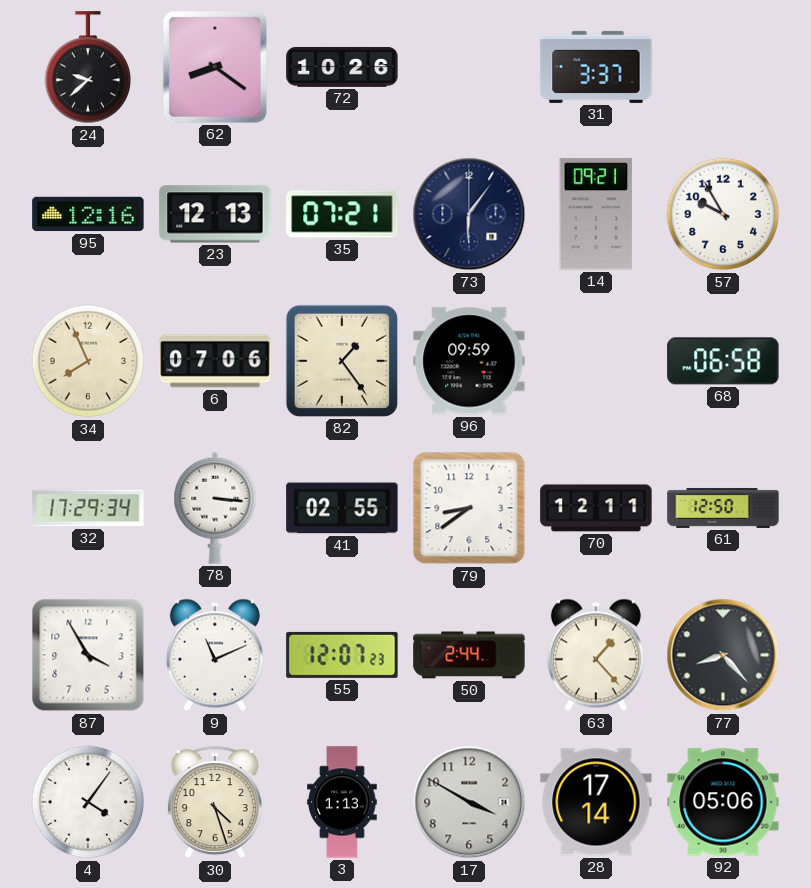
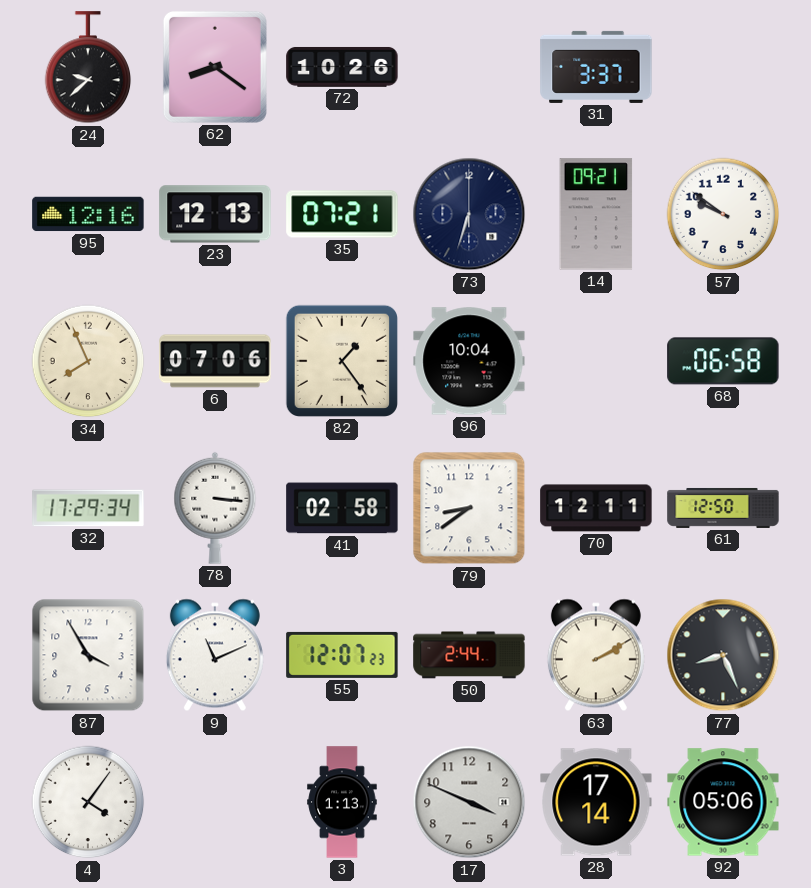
73: 6:06 -> 6:33
57: 9:55 -> 9:51
96: 09:59 -> 10:04
41: 02:55 -> 02:58
63: 1:23 -> 2:10
77: 8:23 -> 8:26
30: 4:27 -> none
17: 3:50 -> 3:49
